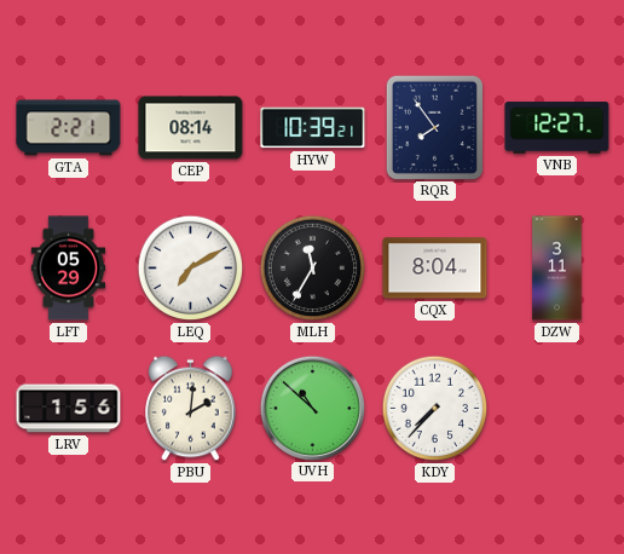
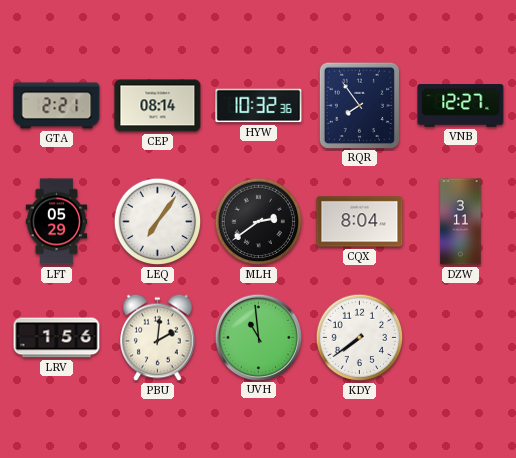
HYW: 10:39 -> 10:32
LEQ: 7:10 -> 7:06
MLH: 11:35 -> 2:39
UVH: 10:52 -> 10:59
KDY: 7:37 -> 7:39
